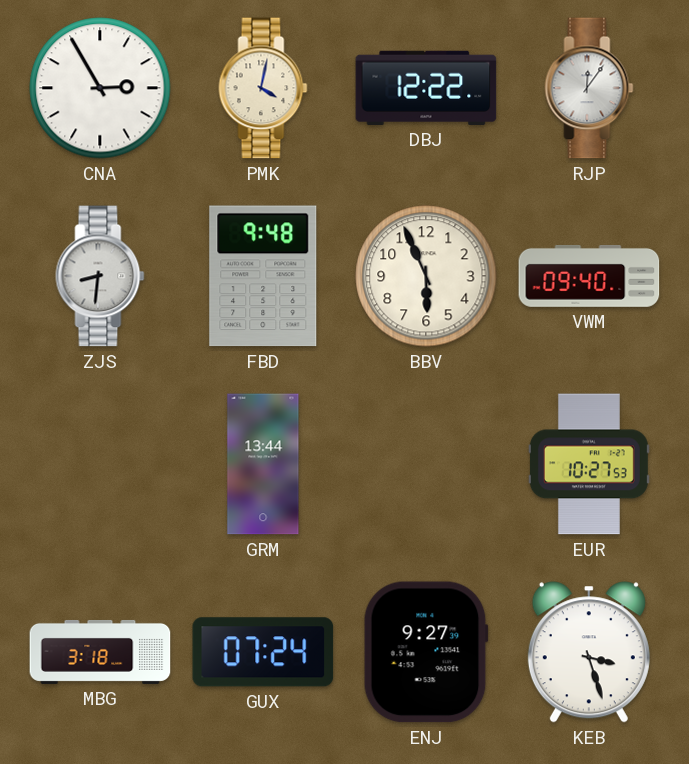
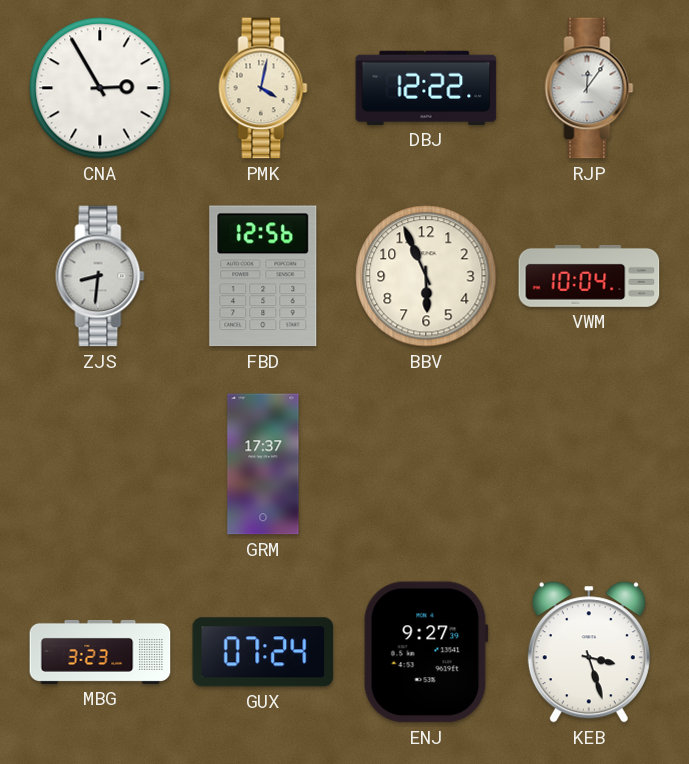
FBD: 9:48 -> 12:56
VWM: 09:40 -> 10:04
GRM: 13:44 -> 17:37
EUR: 10:27 -> none
MBG: 3:18 -> 3:23
